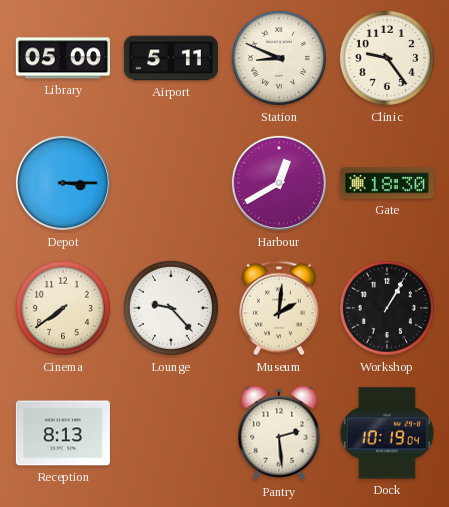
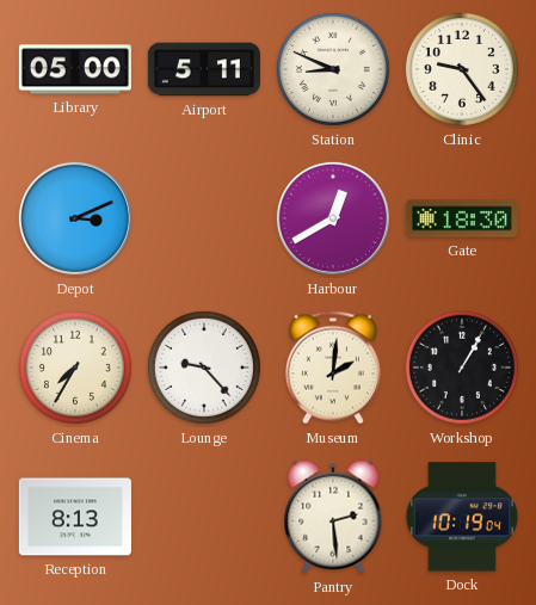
Depot: 3:15 -> 3:11
Cinema: 7:39 -> 7:35
